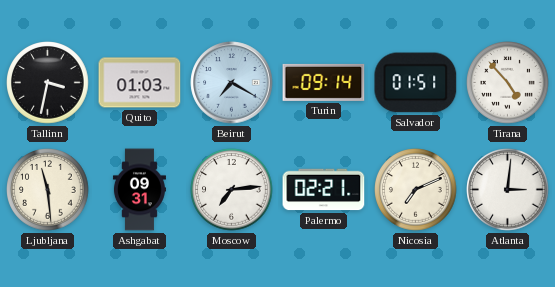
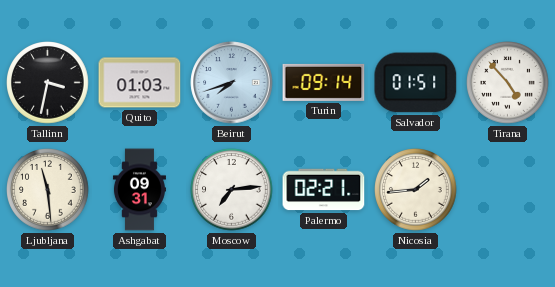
Beirut: 7:20 -> 7:42
Nicosia: 7:11 -> 1:44
Atlanta: 3:01 -> none
